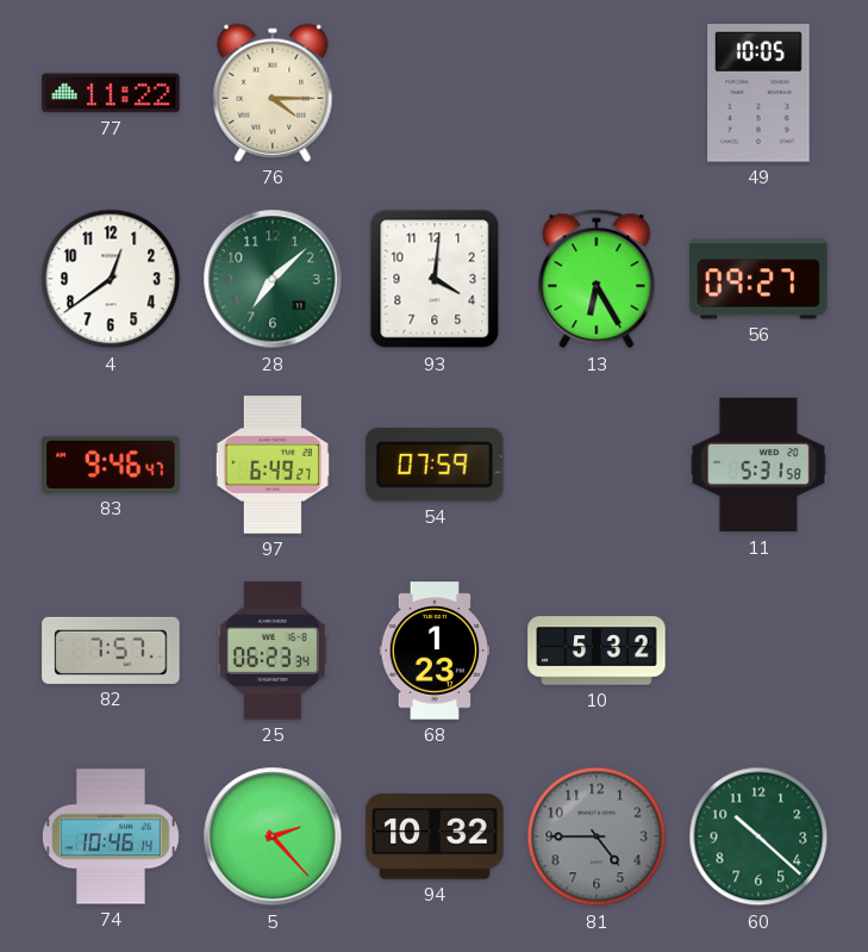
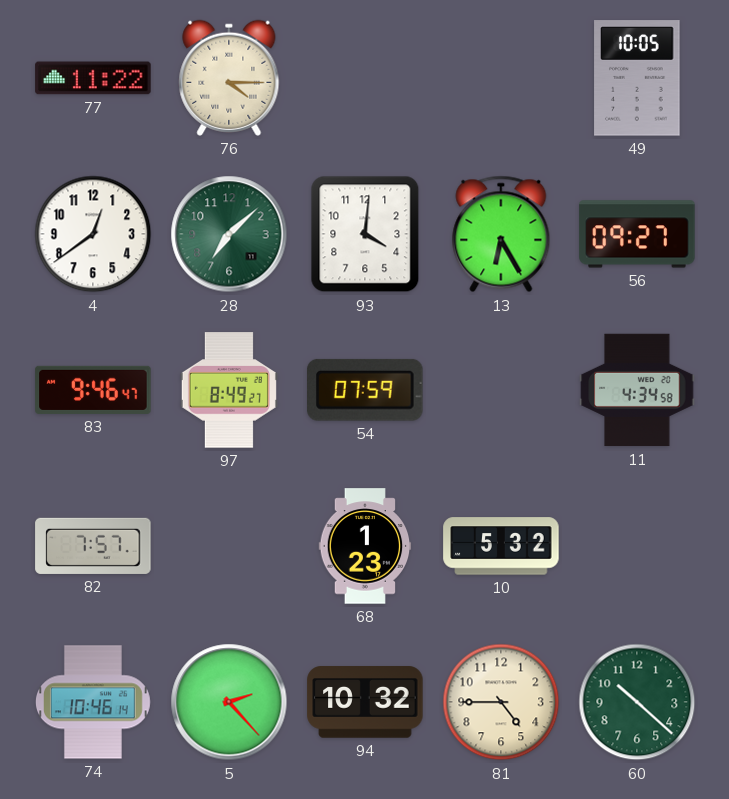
97: 6:49 -> 8:49
11: 5:31 -> 4:34
25: 06:23 -> none
81 dial: grey -> cream
